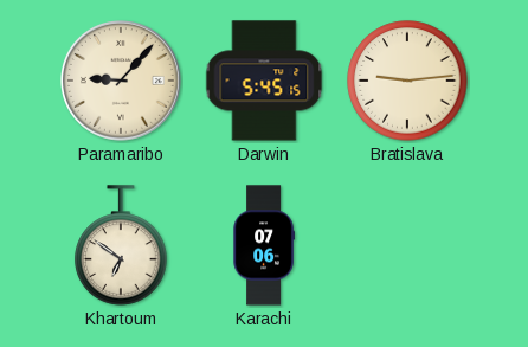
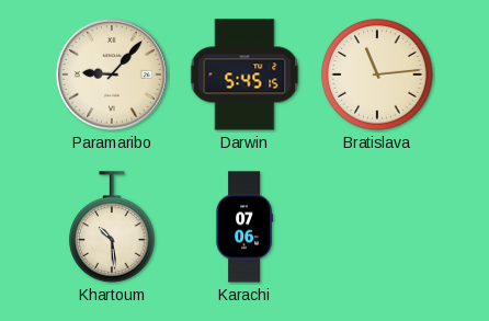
Bratislava: 9:14 -> 11:14
Khartoum: 6:51 -> 10:29
